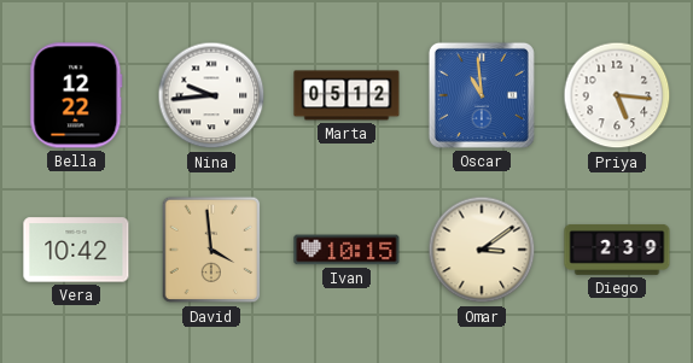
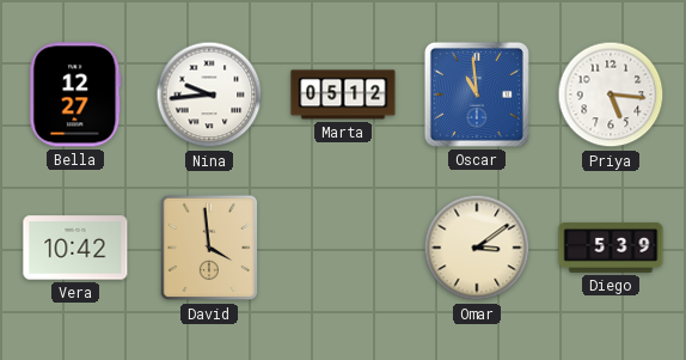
Bella: 12:22 -> 12:27
Ivan: 10:15 -> none
Diego: 2:39 -> 5:39
